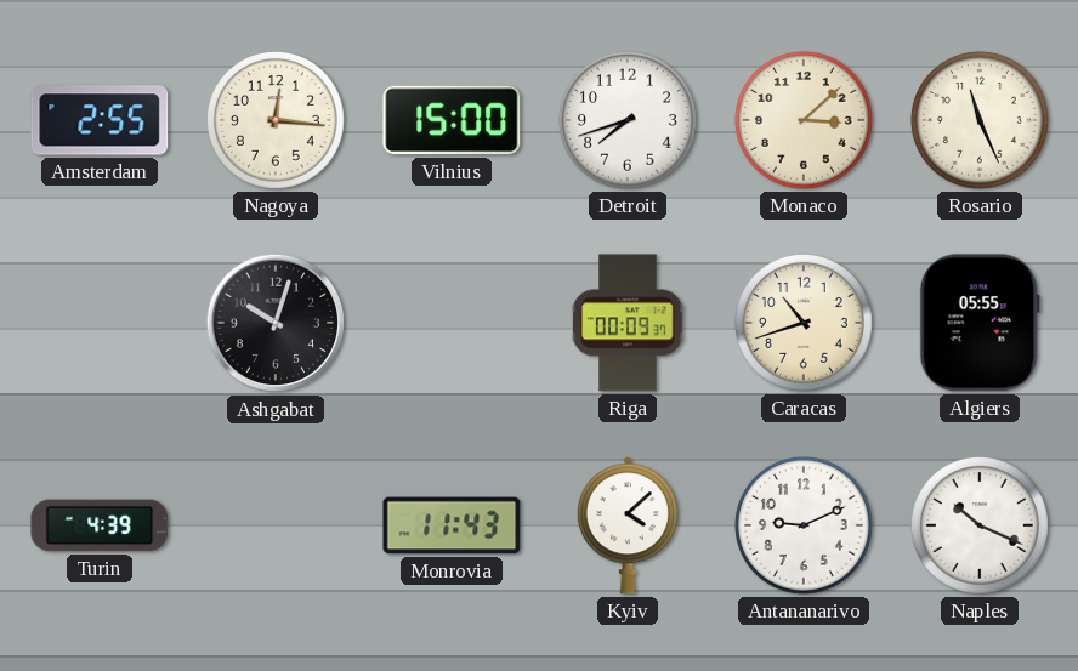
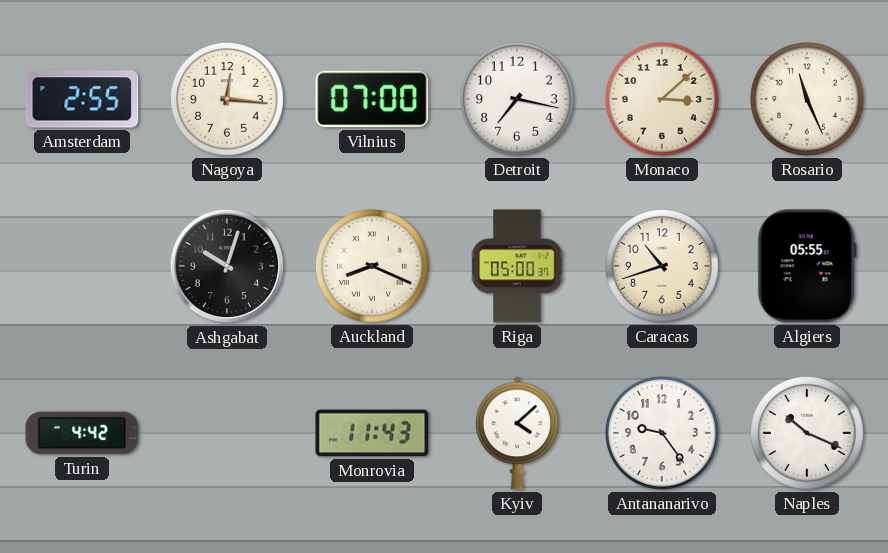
Vilnius: 15:00 -> 07:00
Detroit: 7:42 -> 7:17
Auckland: none -> 8:19
Riga: 00:09 -> 05:00
Turin: 4:39 -> 4:42
Antananarivo: 9:11 -> 9:24
